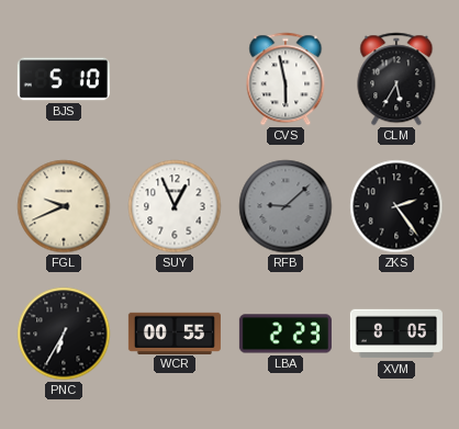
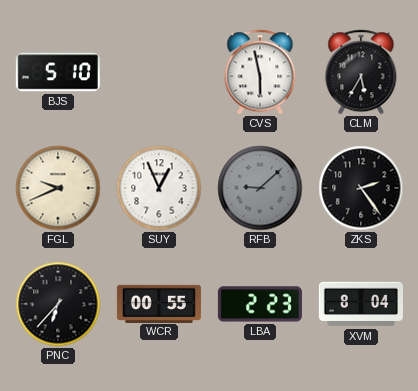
PNC: 6:35 -> 6:37
XVM: 8:05 -> 8:04
